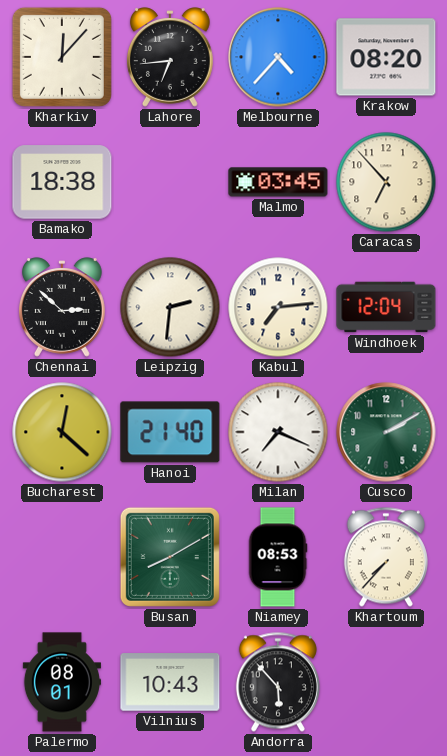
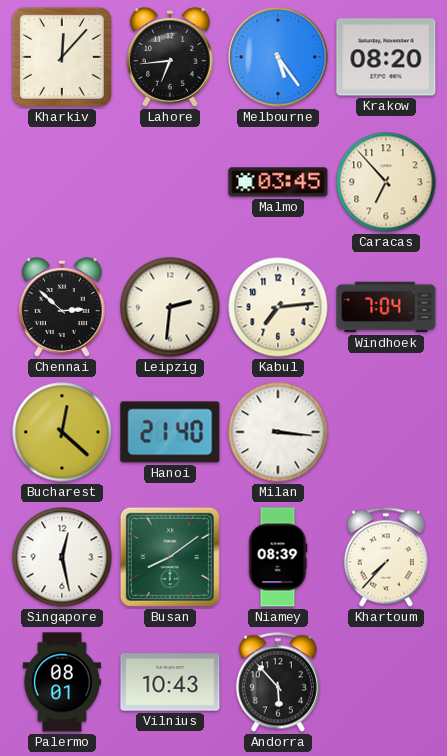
Melbourne: 4:37 -> 5:24
Bamako: 18:38 -> none
Windhoek: 12:04 -> 7:04
Milan: 7:19 -> 3:16
Cusco: 2:10 -> none
Singapore: none -> 12:28
Busan: 8:10 -> 8:09
Niamey: 08:53 -> 08:39
